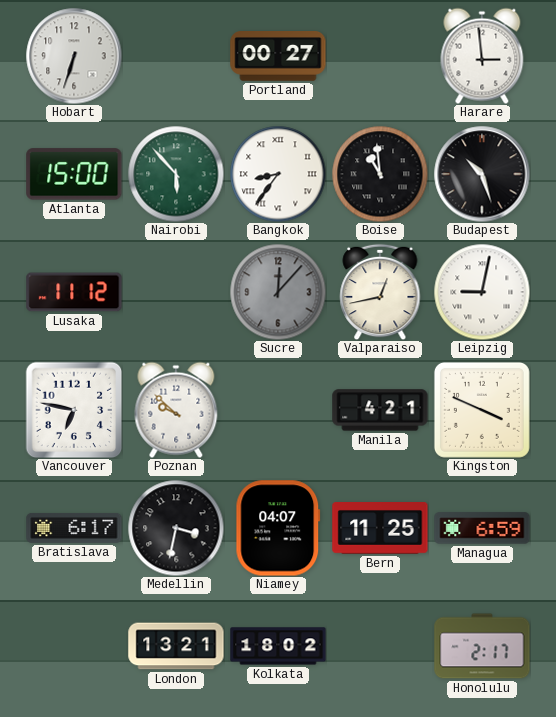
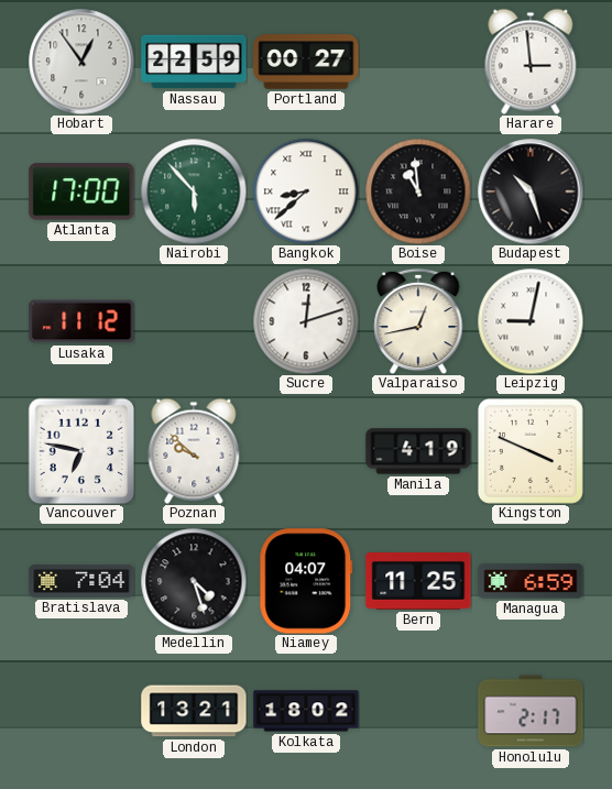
Hobart: 6:33 -> 12:54
Nassau: none -> 22:59
Atlanta: 15:00 -> 17:00
Bangkok: 8:36 -> 8:38
Sucre: 12:07 -> 12:12
Sucre dial: grey -> white
Manila: 4:21 -> 4:19
Bratislava: 6:17 -> 7:04
Medellin: 3:32 -> 4:27
